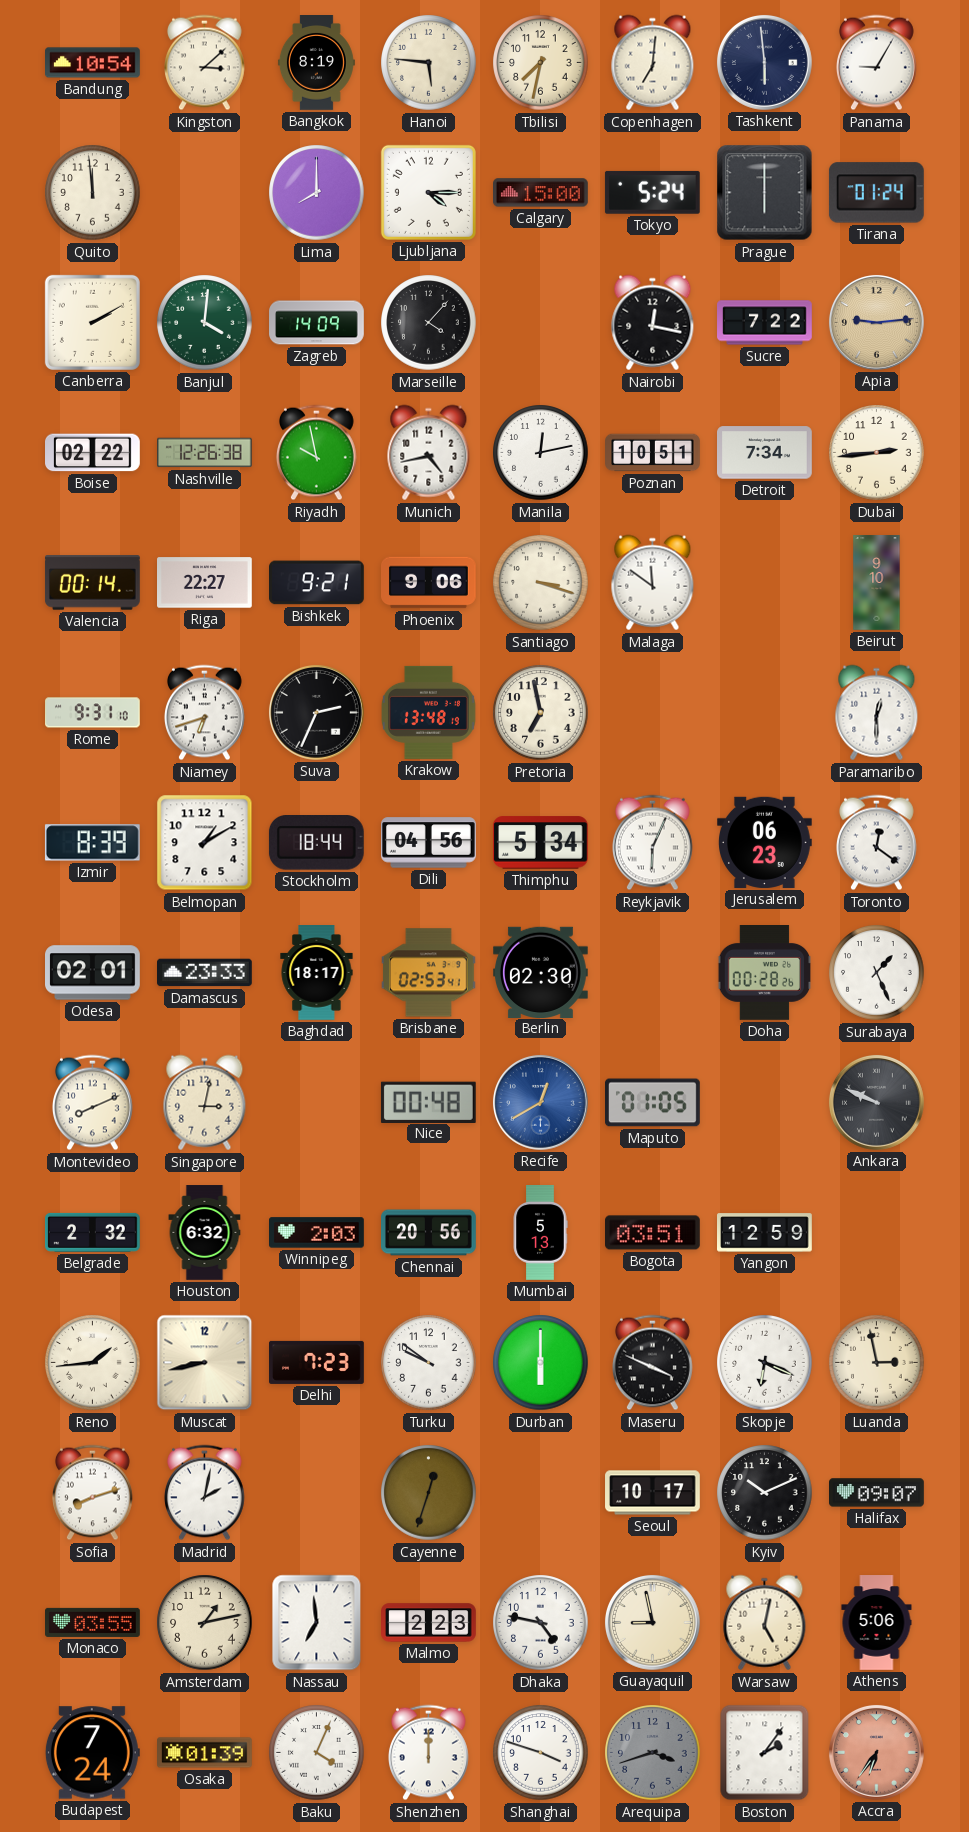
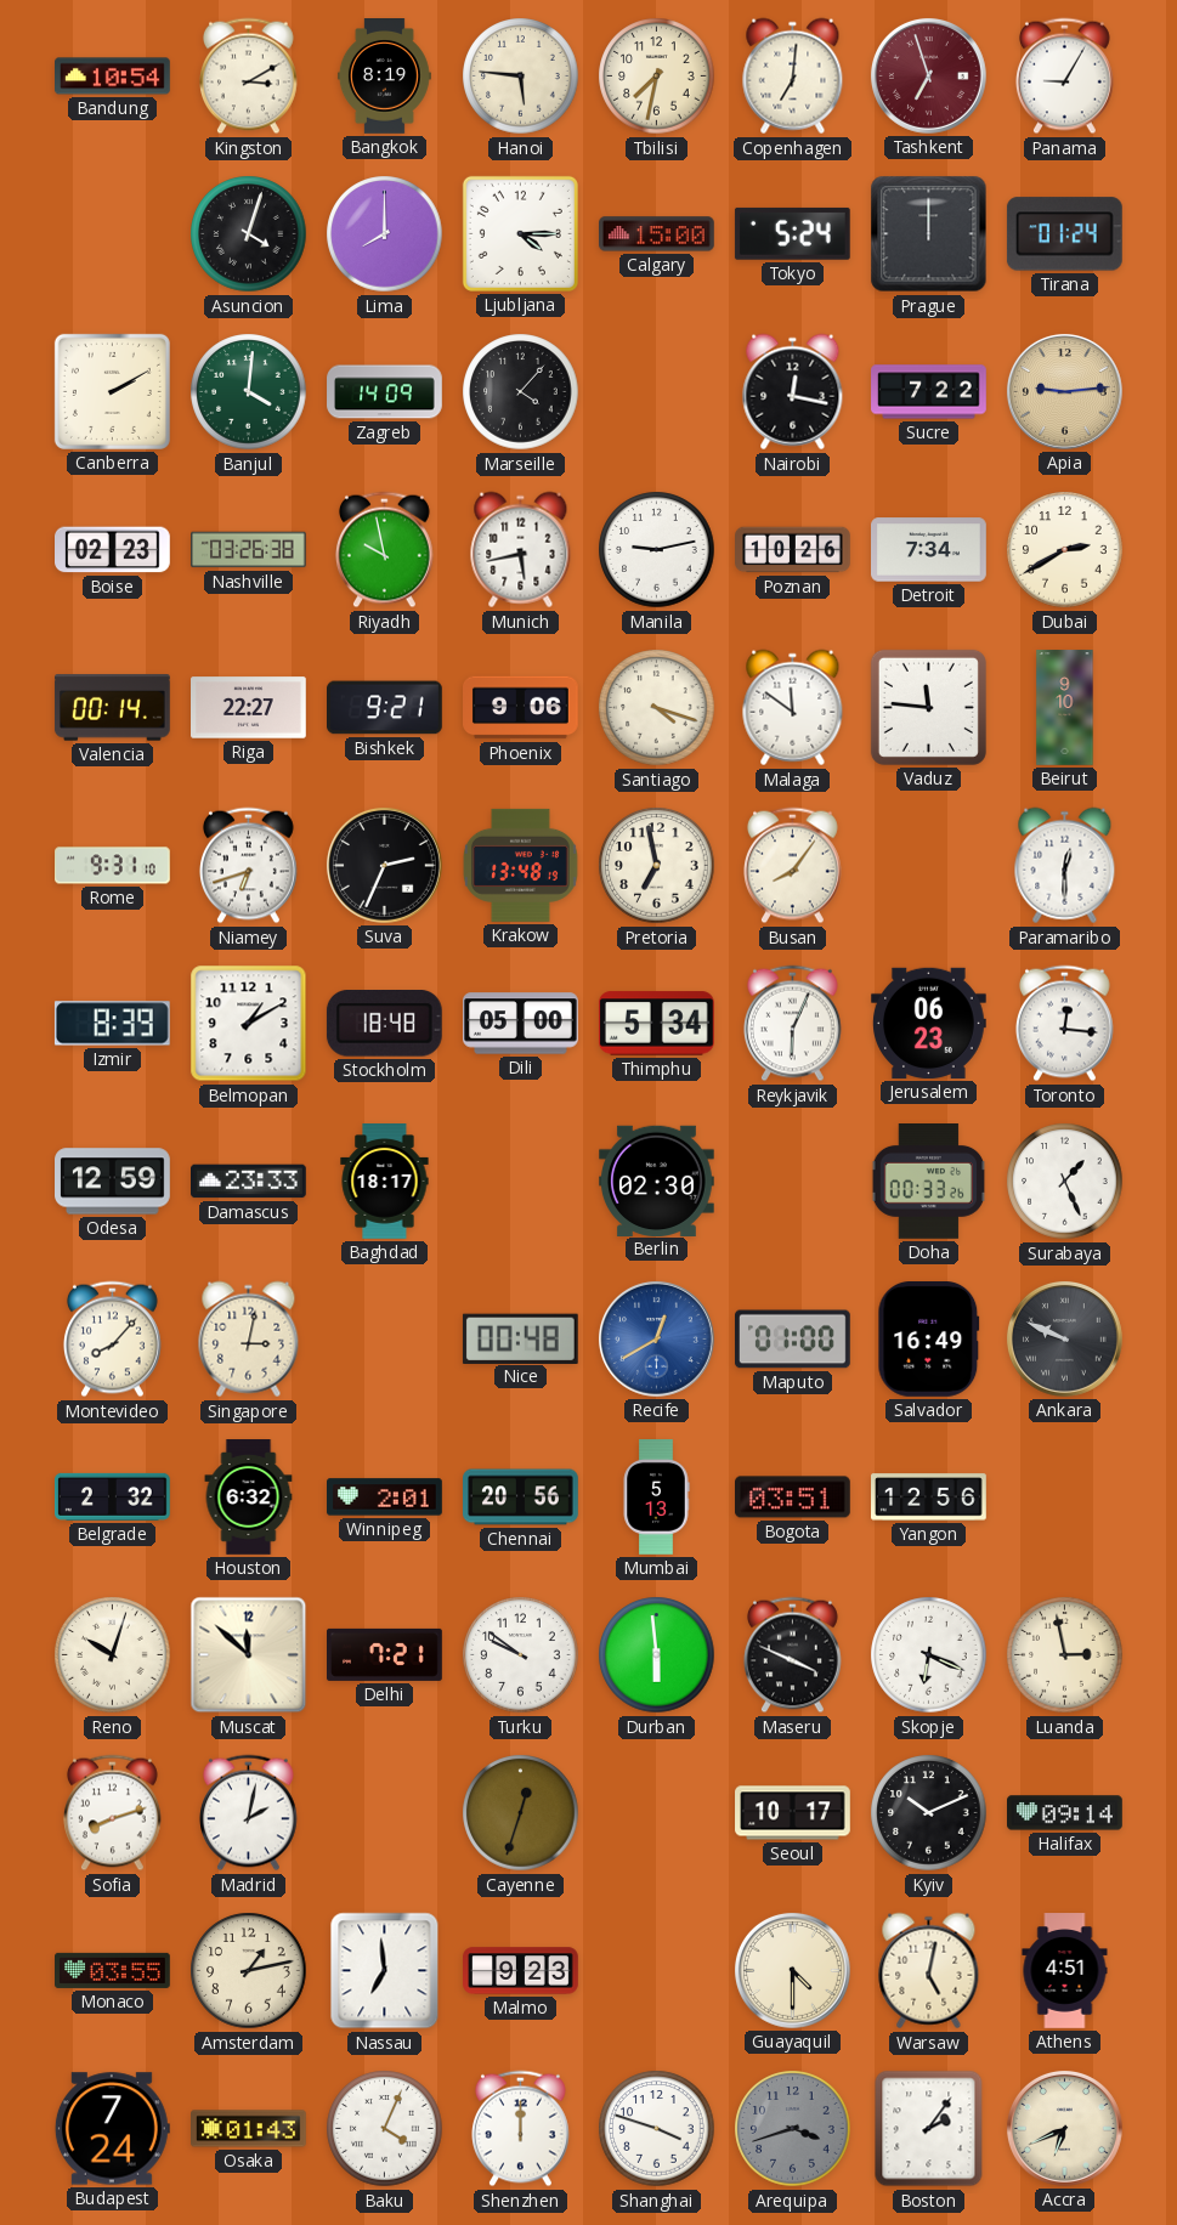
Kingston: 3:08 -> 3:10
Tashkent: 5:59 -> 6:57
Tashkent dial: navy -> burgundy
Quito: 11:59 -> none
Asuncion: none -> 4:03
Prague: 6:00 -> 12:00
Boise: 02:22 -> 02:23
Nashville: 12:26 -> 03:26
Munich: 4:43 -> 5:43
Manila: 12:13 -> 9:13
Poznan: 10:51 -> 10:26
Dubai: 2:44 -> 2:40
Santiago: 3:18 -> 4:18
Vaduz: none -> 11:46
Busan: none -> 8:06
Stockholm: 18:44 -> 18:48
Dili: 04:56 -> 05:00
Toronto: 12:21 -> 12:16
Odesa: 02:01 -> 12:59
Brisbane: 02:53 -> none
Doha: 00:28 -> 00:33
Montevideo: 8:11 -> 8:07
Maputo: 01:05 -> 01:00
Salvador: none -> 16:49
Winnipeg: 2:03 -> 2:01
Yangon: 12:59 -> 12:56
Reno: 1:44 -> 10:03
Muscat: 8:43 -> 11:52
Delhi: 7:23 -> 7:21
Durban: 6:00 -> 5:59
Halifax: 09:07 -> 09:14
Malmo: 2:23 -> 9:23
Dhaka: 4:47 -> none
Guayaquil: 8:58 -> 4:30
Athens: 5:06 -> 4:51
Osaka: 01:39 -> 01:43
Accra: 6:36 -> 6:41
Accra dial: salmon -> cream
